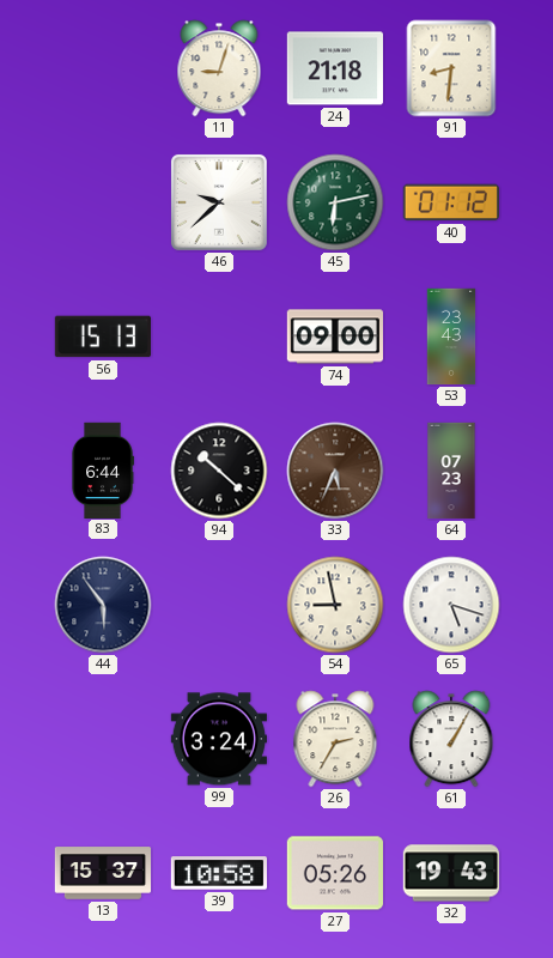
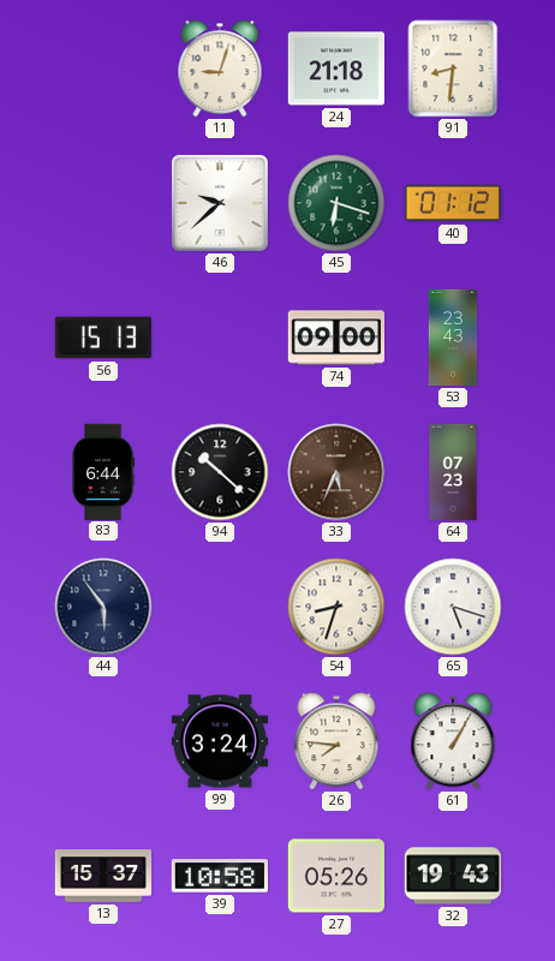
45: 6:13 -> 6:18
54: 8:58 -> 8:33
26: 2:35 -> 7:46
